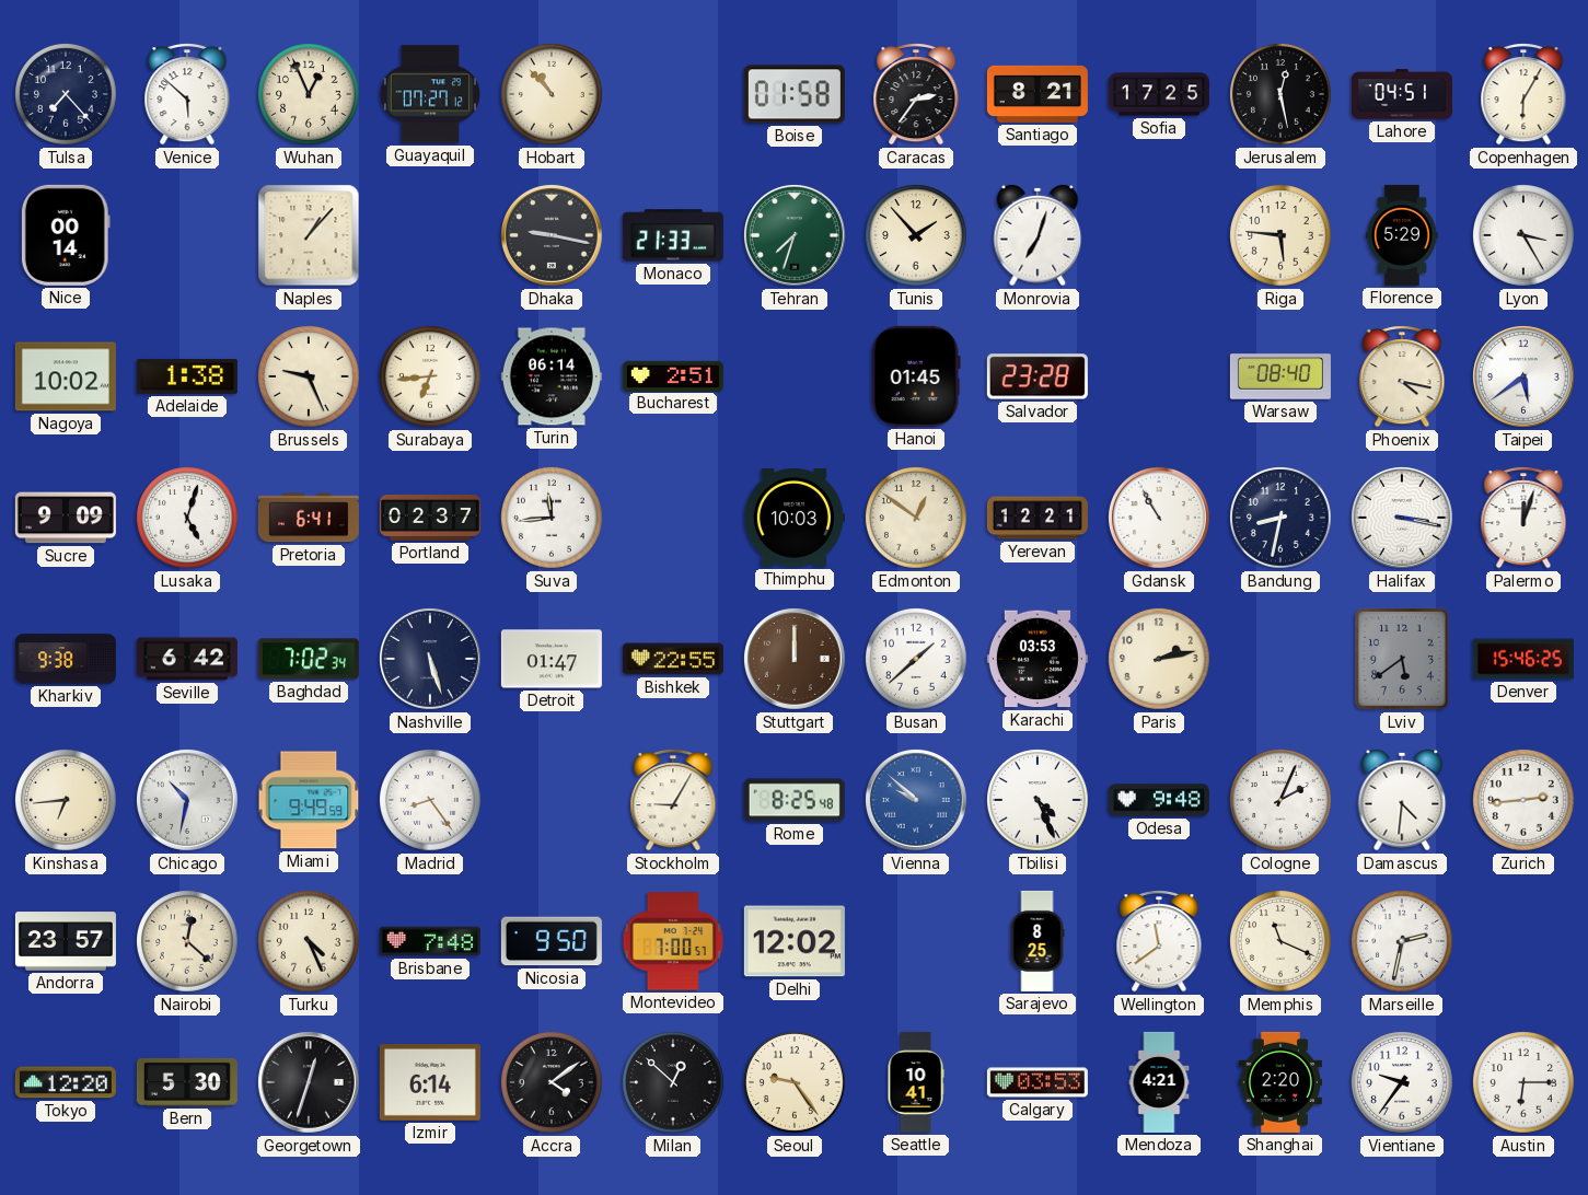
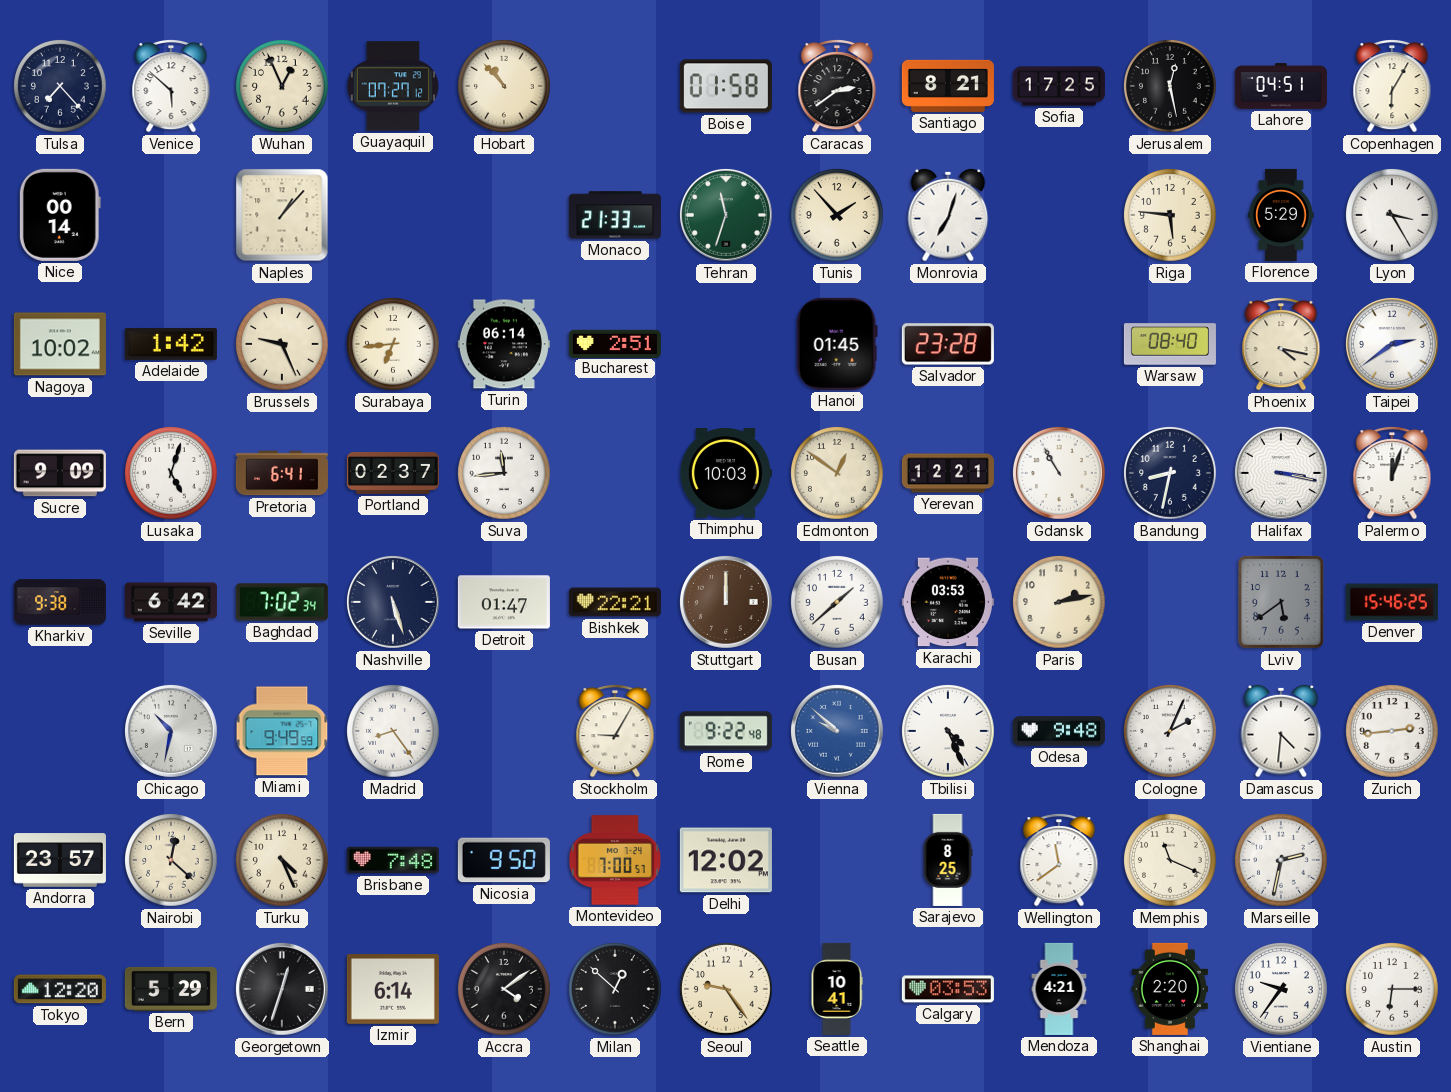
Caracas: 2:36 -> 2:39
Dhaka: 9:17 -> none
Tehran: 7:33 -> 11:33
Adelaide: 1:38 -> 1:42
Taipei: 5:39 -> 2:39
Bishkek: 22:55 -> 22:21
Kinshasa: 6:44 -> none
Rome: 8:25 -> 9:22
Bern: 5:30 -> 5:29
